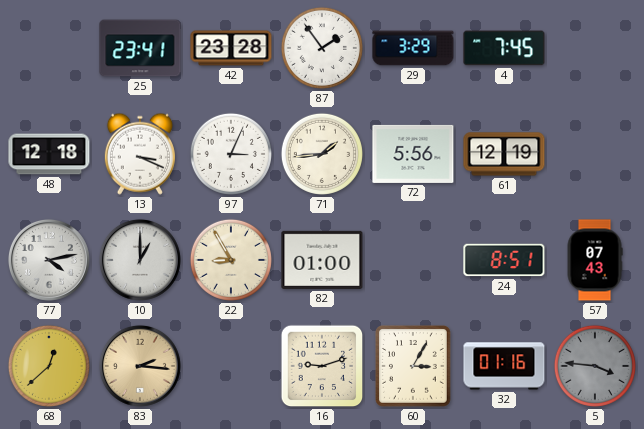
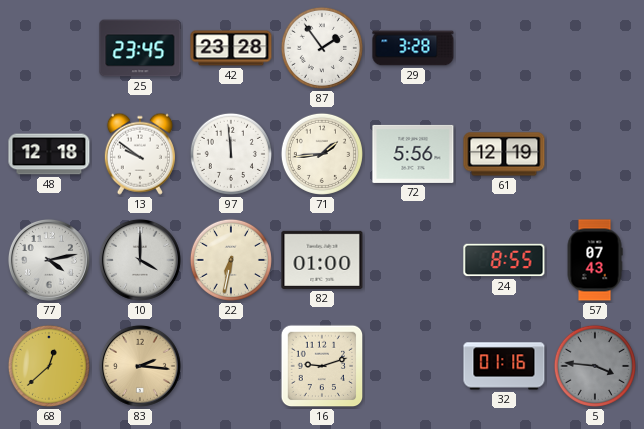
25: 23:41 -> 23:45
29: 3:29 -> 3:28
4: 7:45 -> none
13: 3:19 -> 9:51
97: 3:04 -> 11:59
10: 1:00 -> 4:00
22: 8:55 -> 6:32
24: 8:51 -> 8:55
60: 3:05 -> none
